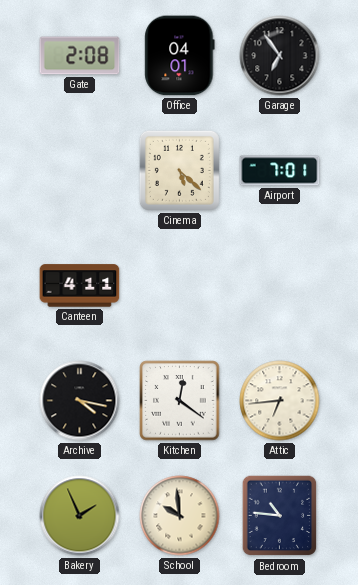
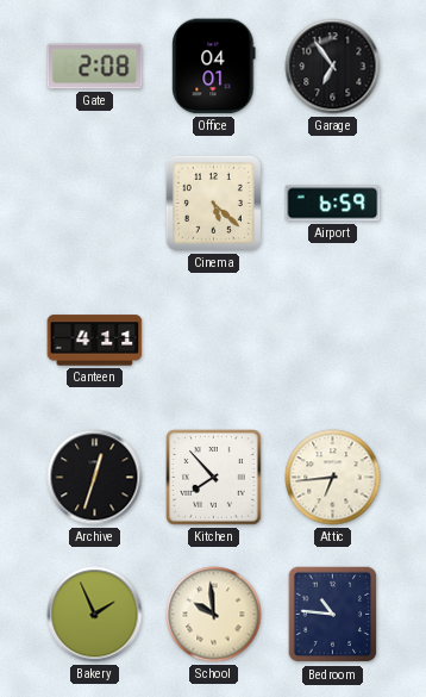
Airport: 7:01 -> 6:59
Archive: 4:17 -> 12:33
Kitchen: 12:21 -> 7:53
